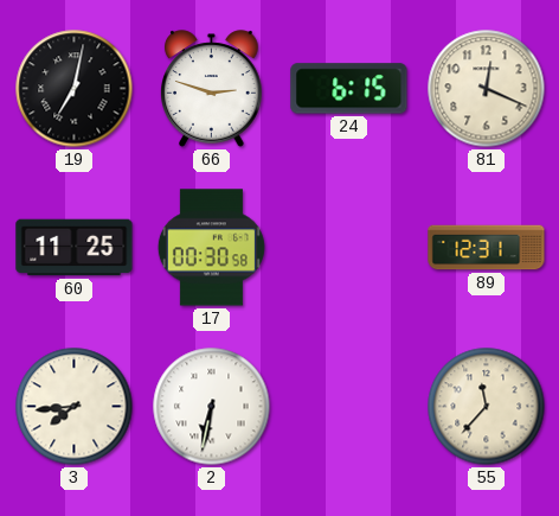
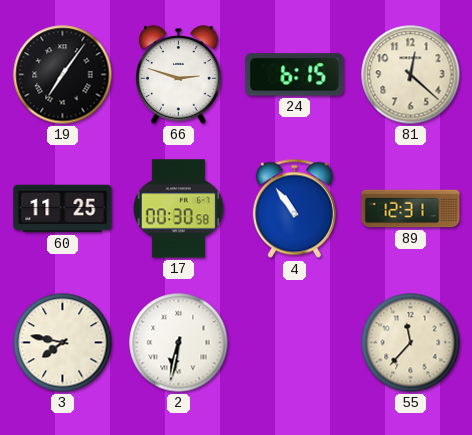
19: 7:02 -> 7:06
81: 12:19 -> 12:22
4: none -> 10:54
3: 7:44 -> 7:47
